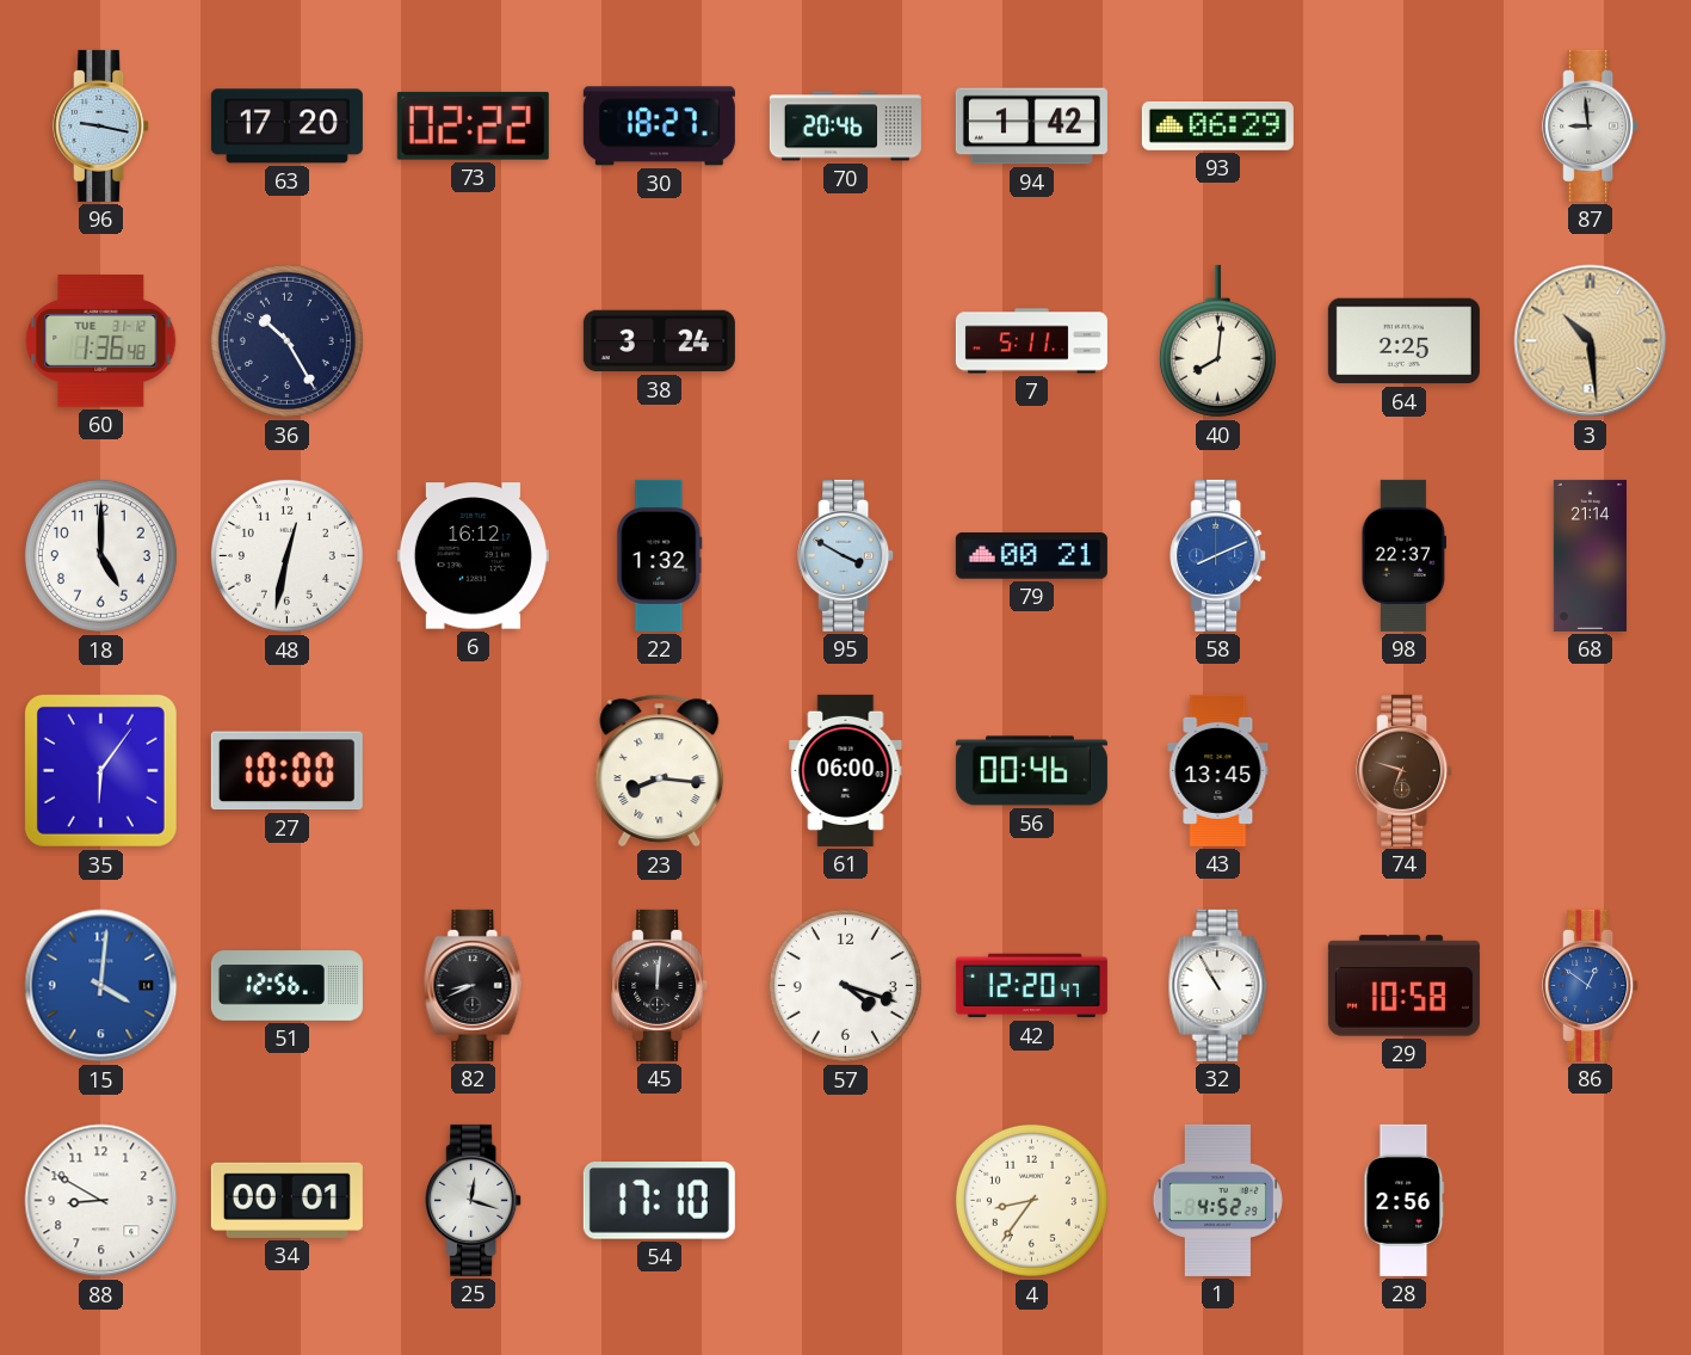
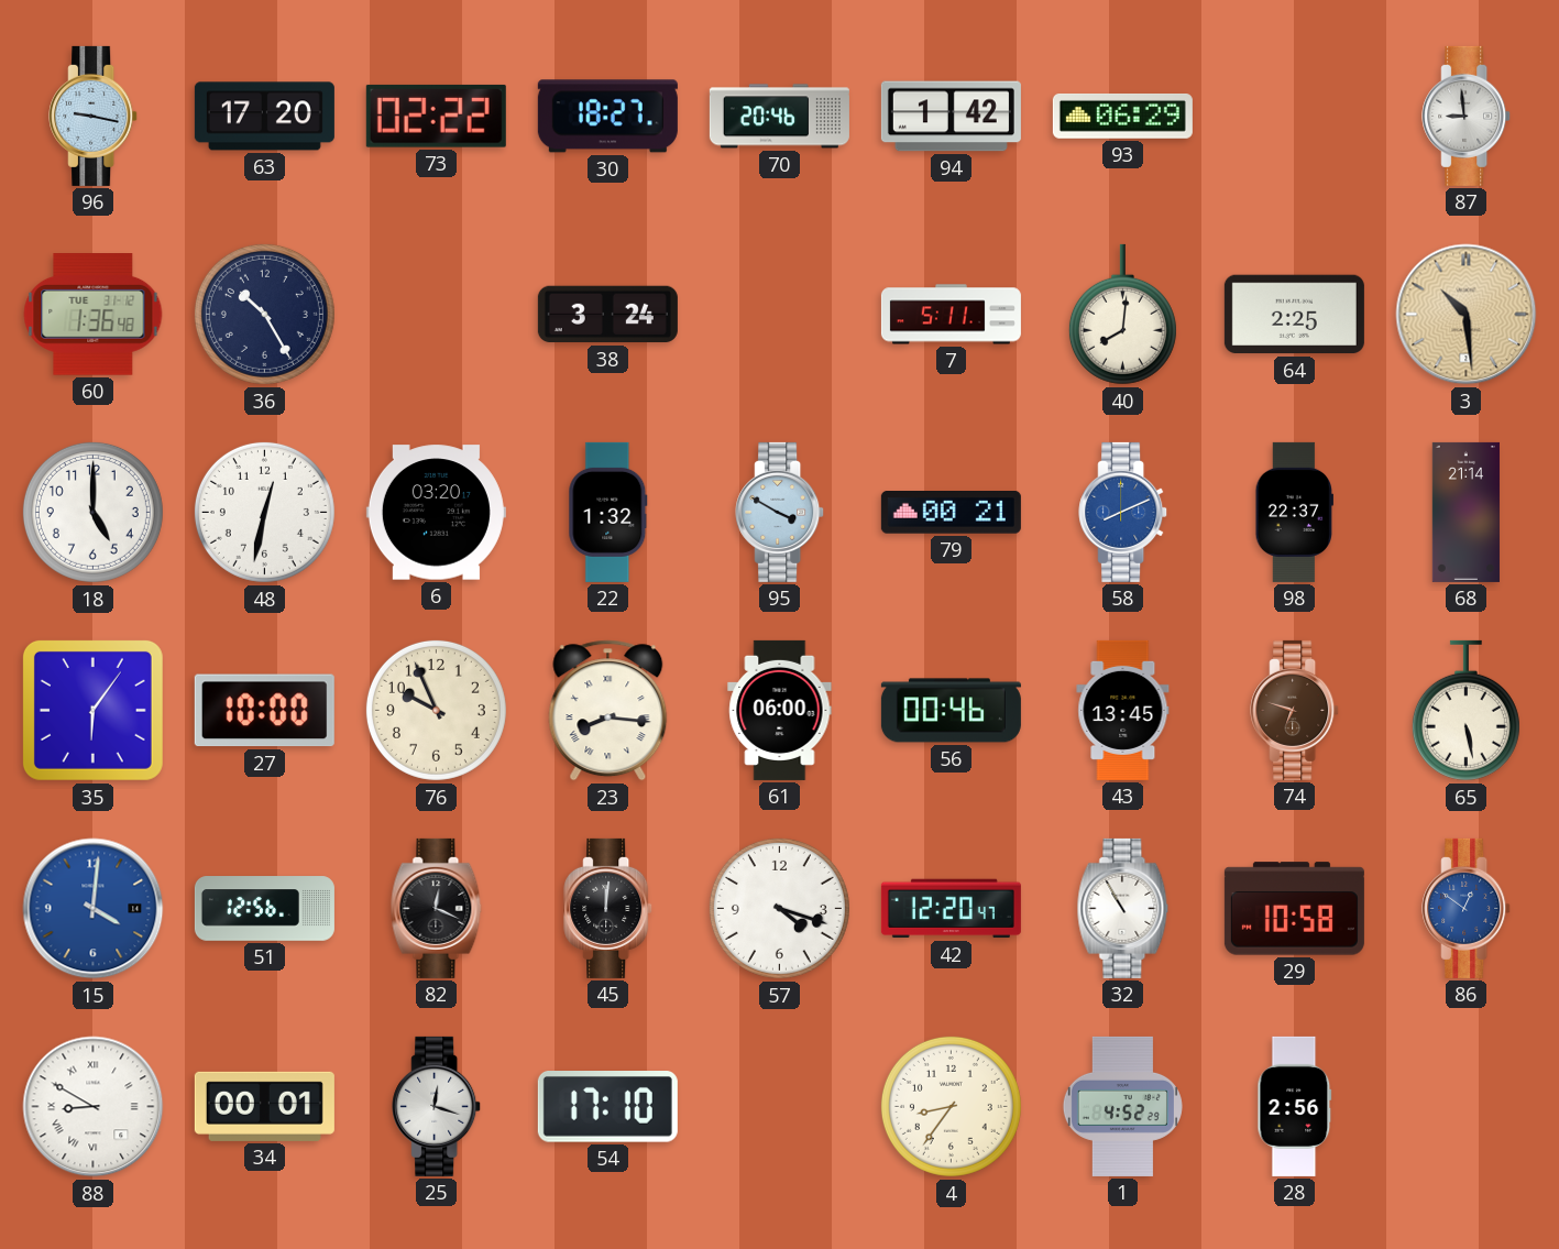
6: 16:12 -> 03:20
76: none -> 9:56
65: none -> 5:28
82: 8:41 -> 12:19
88 numerals: Arabic -> Roman
